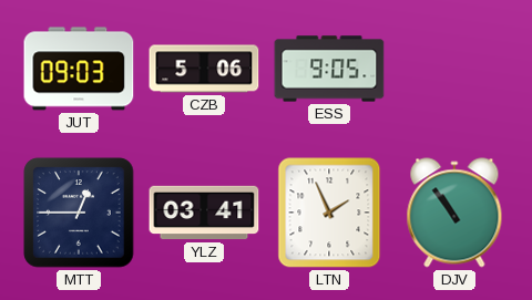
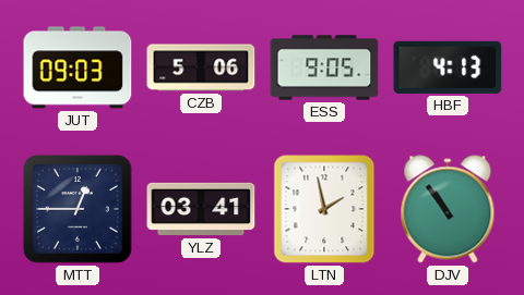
HBF: none -> 4:13
LTN: 1:56 -> 1:58
